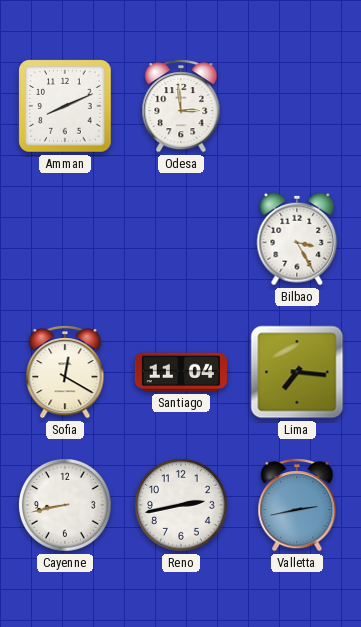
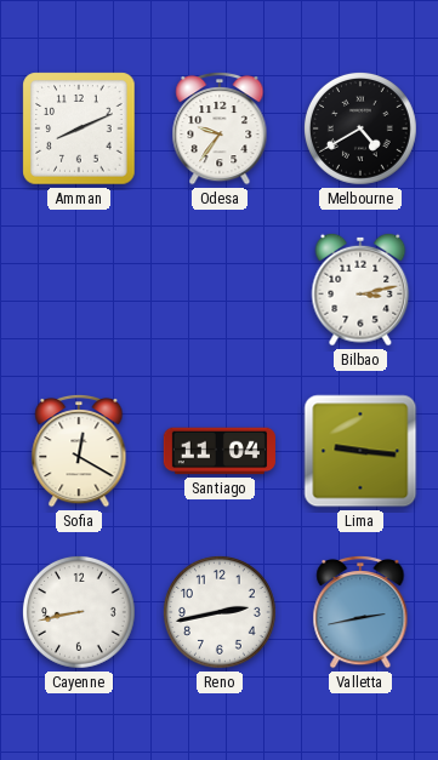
Odesa: 2:59 -> 9:36
Melbourne: none -> 4:40
Bilbao: 3:25 -> 3:13
Lima: 7:16 -> 9:16
